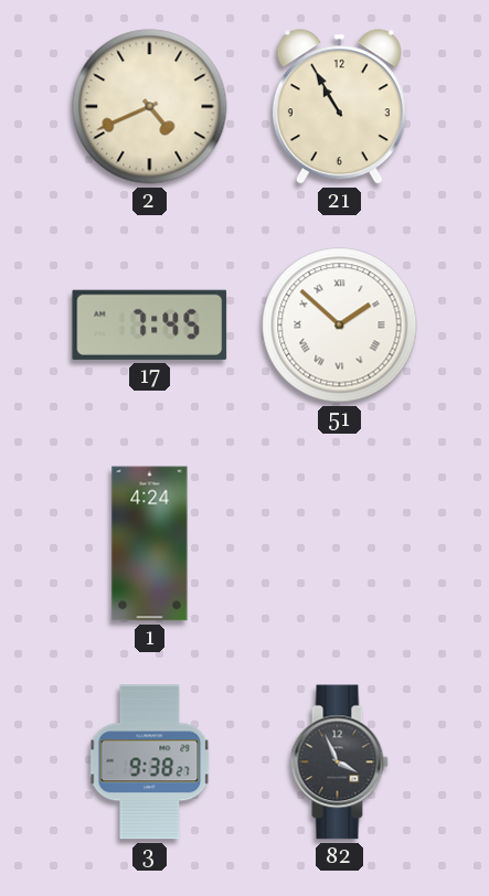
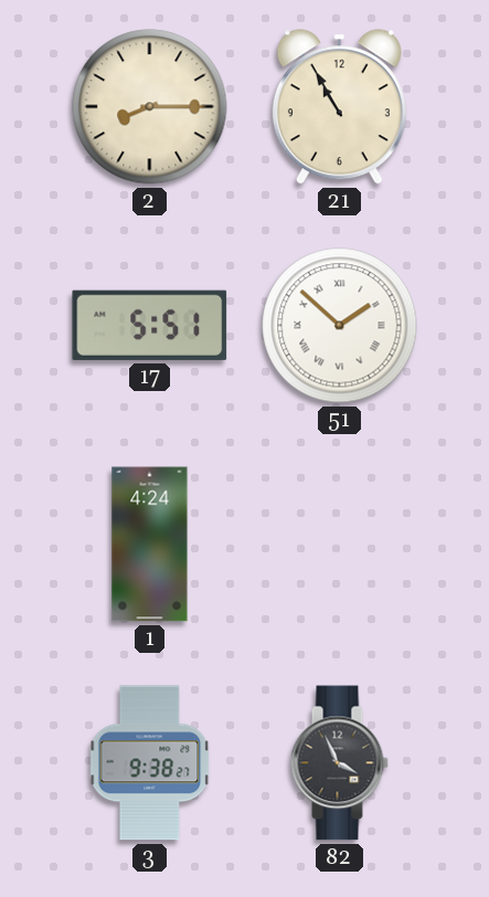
2: 4:41 -> 8:15
17: 7:45 -> 5:51
